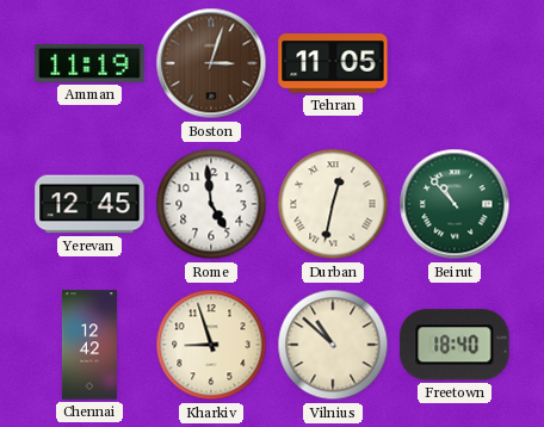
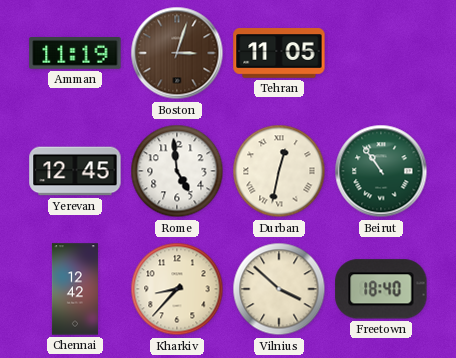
Beirut: 10:53 -> 10:54
Kharkiv: 8:57 -> 8:37
Vilnius: 10:52 -> 3:52
